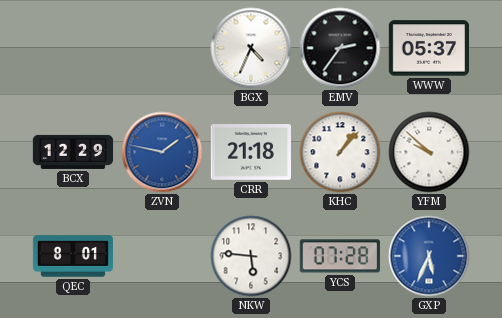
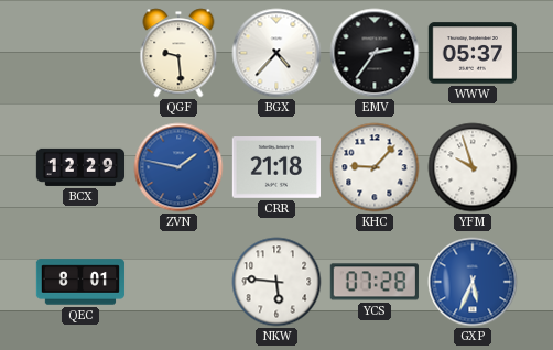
QGF: none -> 9:29
BGX: 4:34 -> 4:37
KHC: 1:07 -> 9:07
YFM: 9:52 -> 9:57
